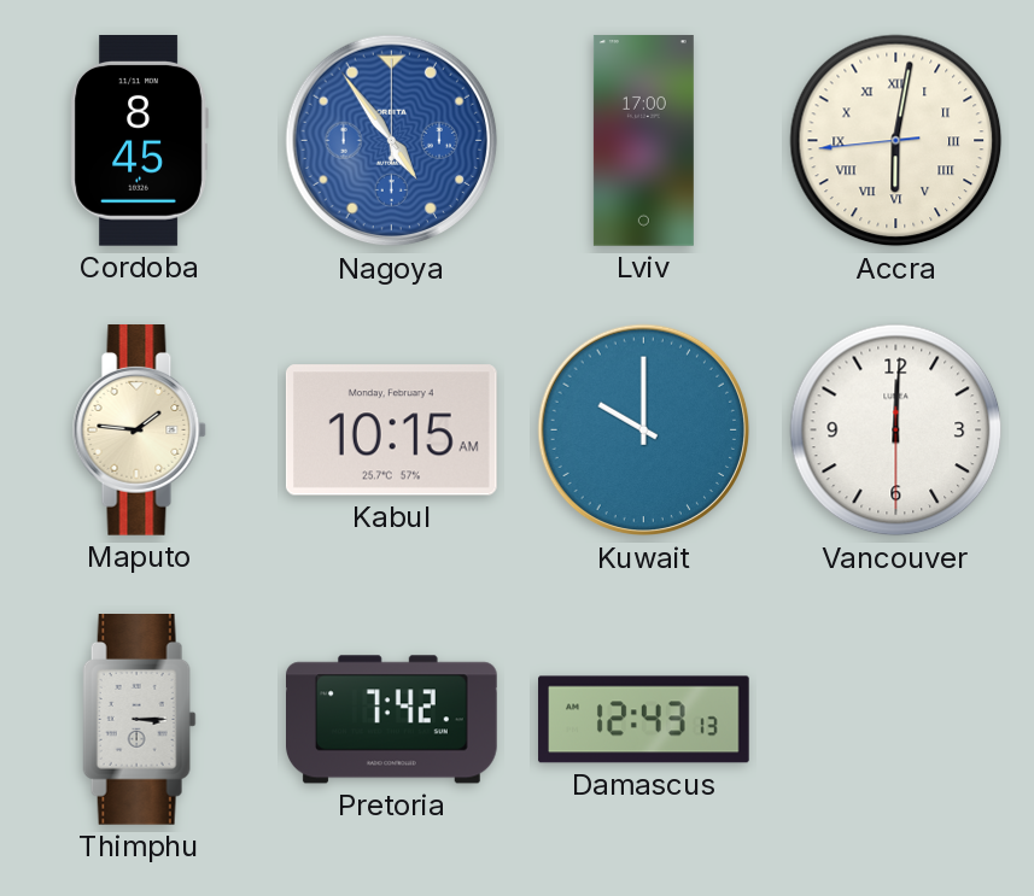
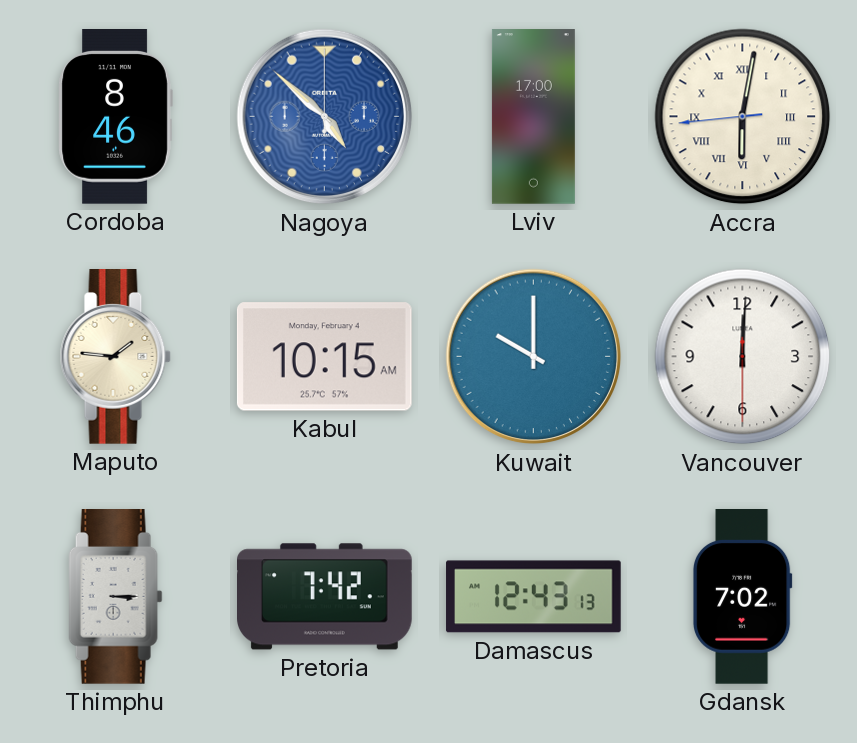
Cordoba: 8:45 -> 8:46
Nagoya: 4:54 -> 4:52
Gdansk: none -> 7:02
